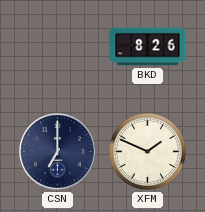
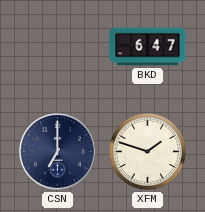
BKD: 8:26 -> 6:47
XFM: 1:49 -> 1:48
